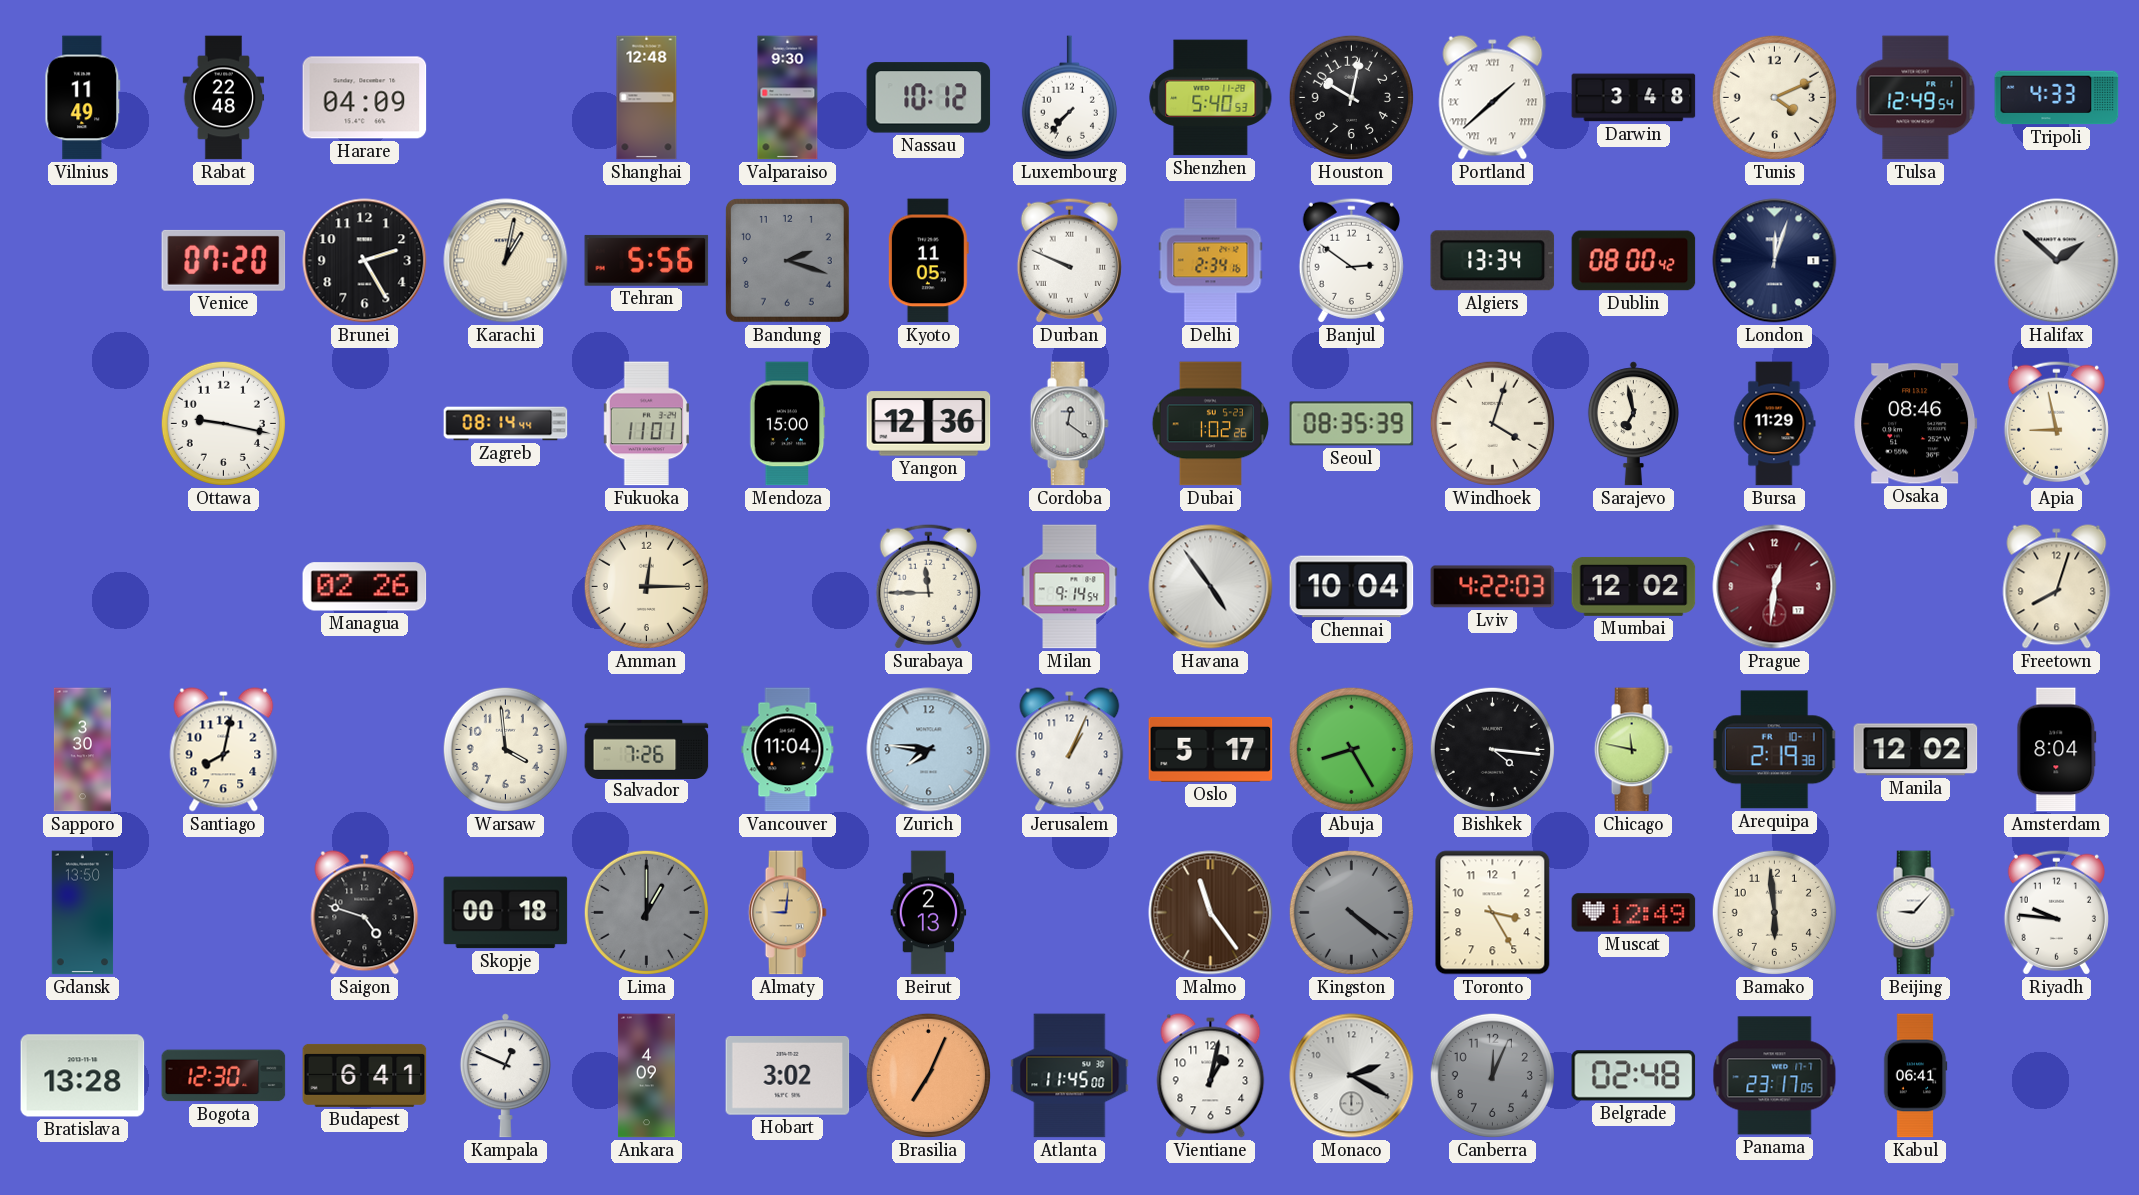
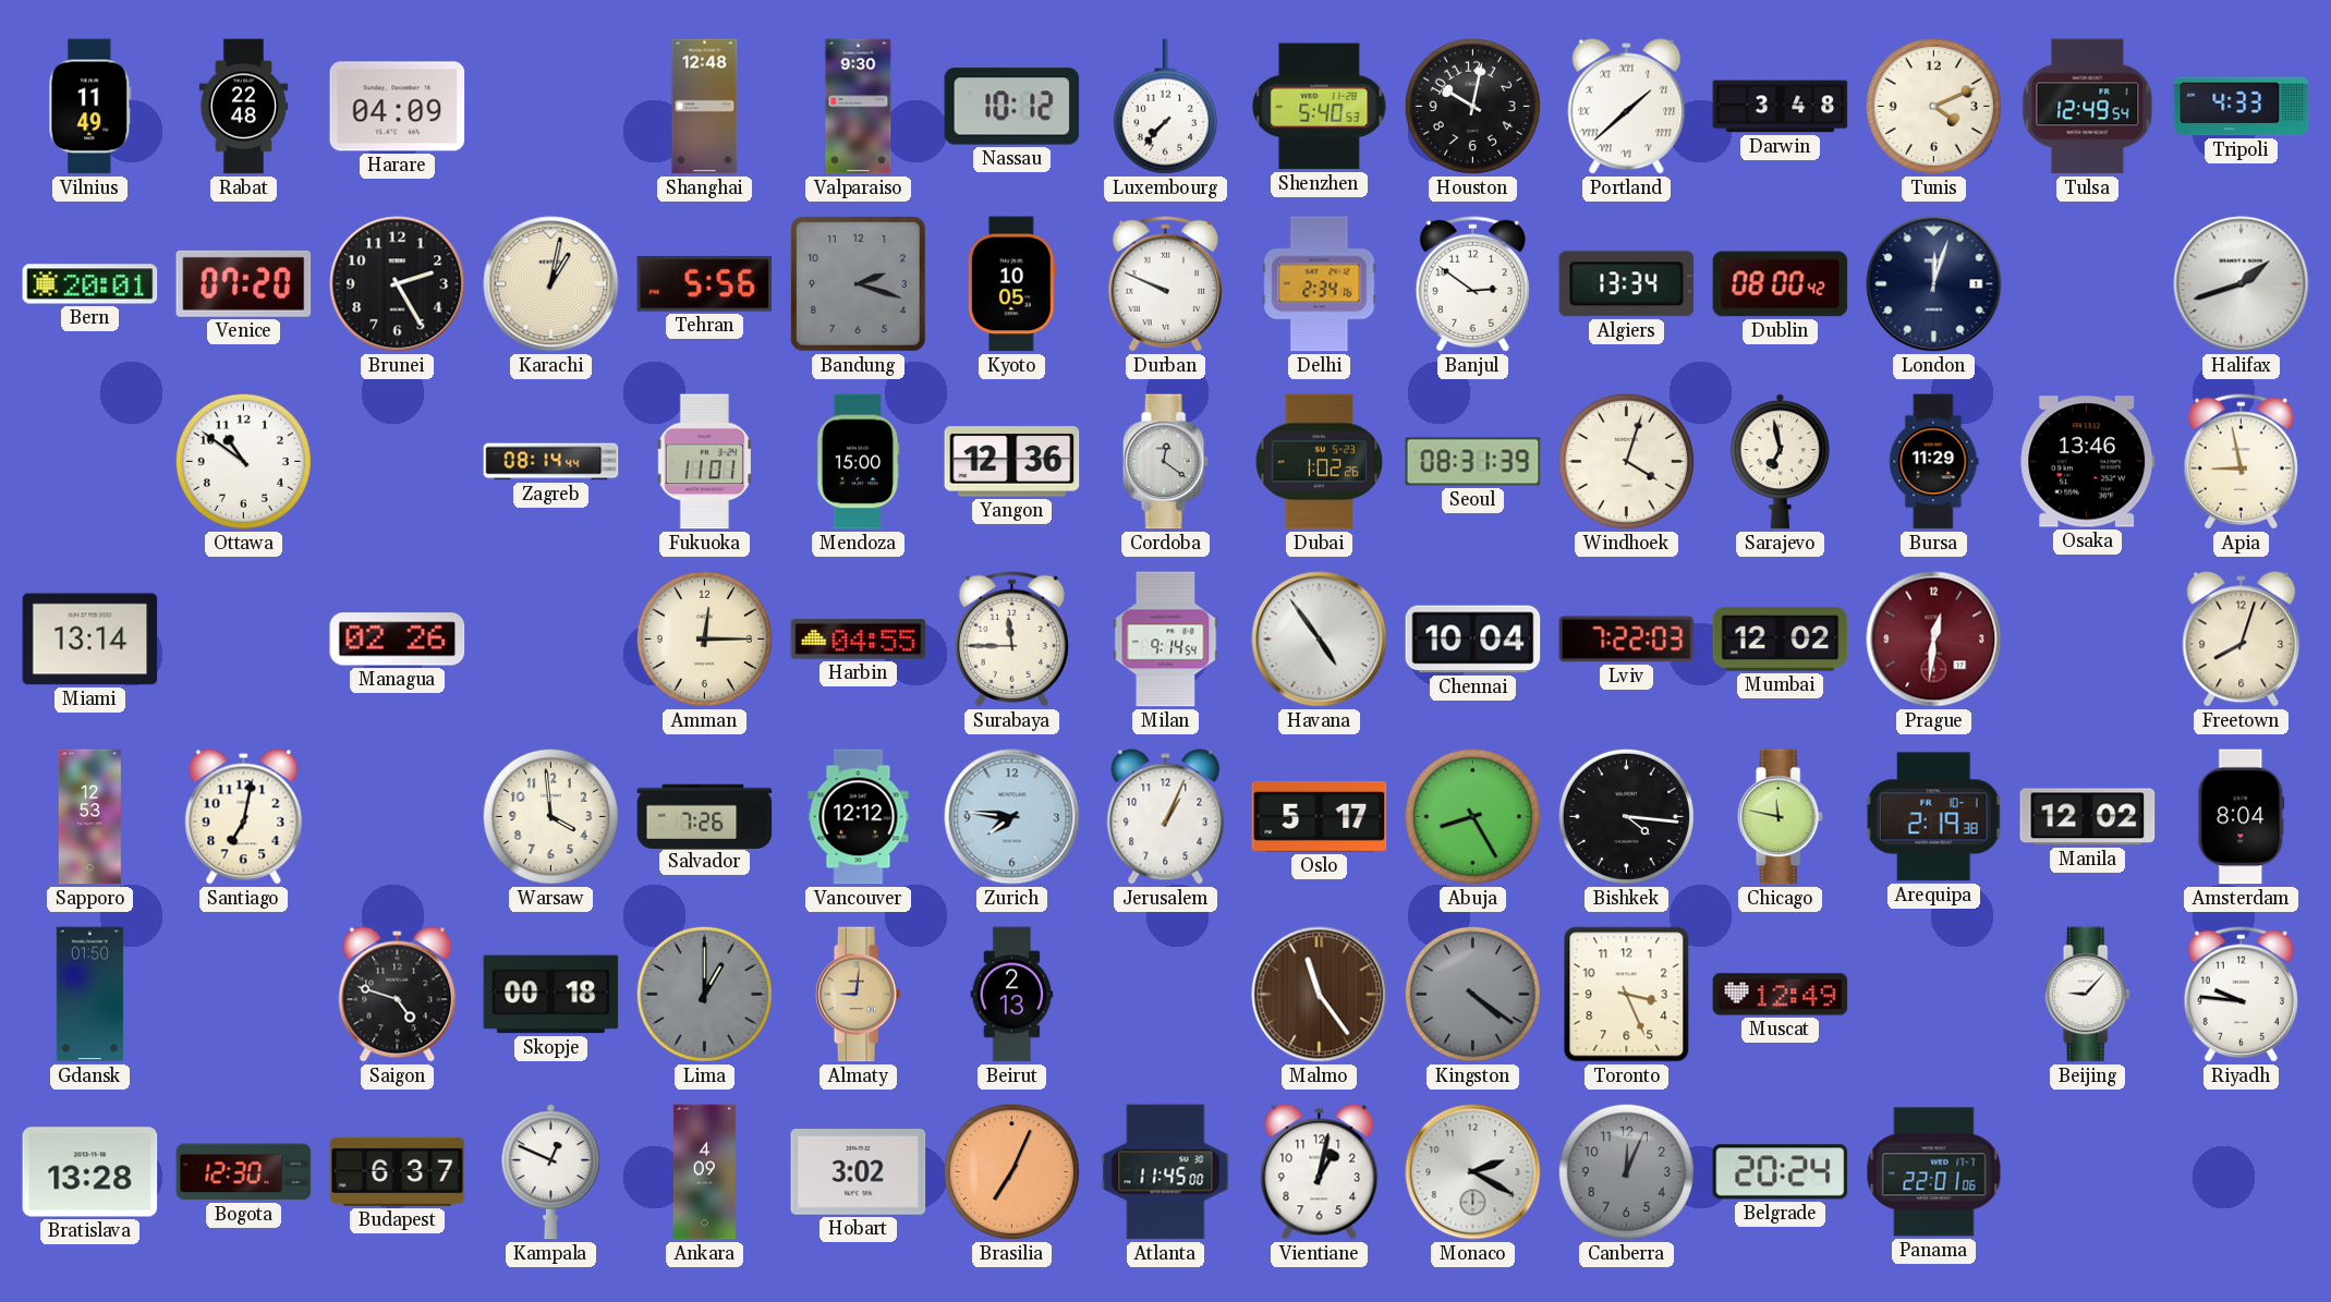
Bern: none -> 20:01
Kyoto: 11:05 -> 10:05
Halifax: 1:52 -> 1:42
Ottawa: 9:17 -> 10:51
Seoul: 08:35 -> 08:31
Osaka: 08:46 -> 13:46
Miami: none -> 13:14
Harbin: none -> 04:55
Lviv: 4:22 -> 7:22
Sapporo: 3:30 -> 12:53
Santiago: 8:02 -> 7:02
Vancouver: 11:04 -> 12:12
Gdansk: 13:50 -> 01:50
Toronto: 3:25 -> 3:26
Bamako: 5:59 -> none
Budapest: 6:41 -> 6:37
Belgrade: 02:48 -> 20:24
Panama: 23:17 -> 22:01
Kabul: 06:41 -> none
